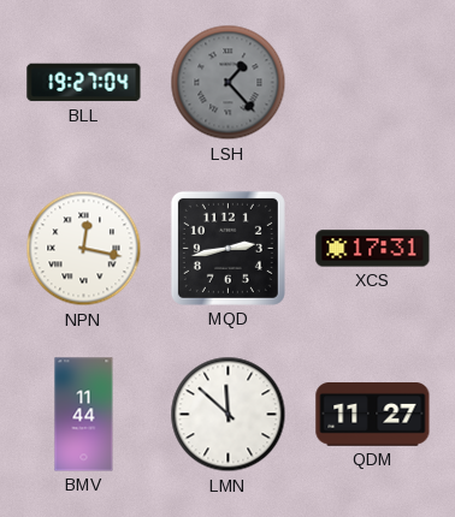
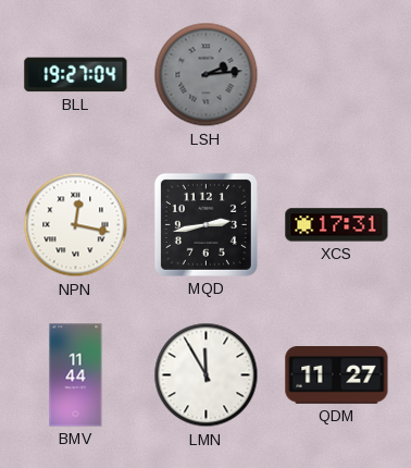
LSH: 1:23 -> 2:14
LMN: 11:52 -> 11:55
